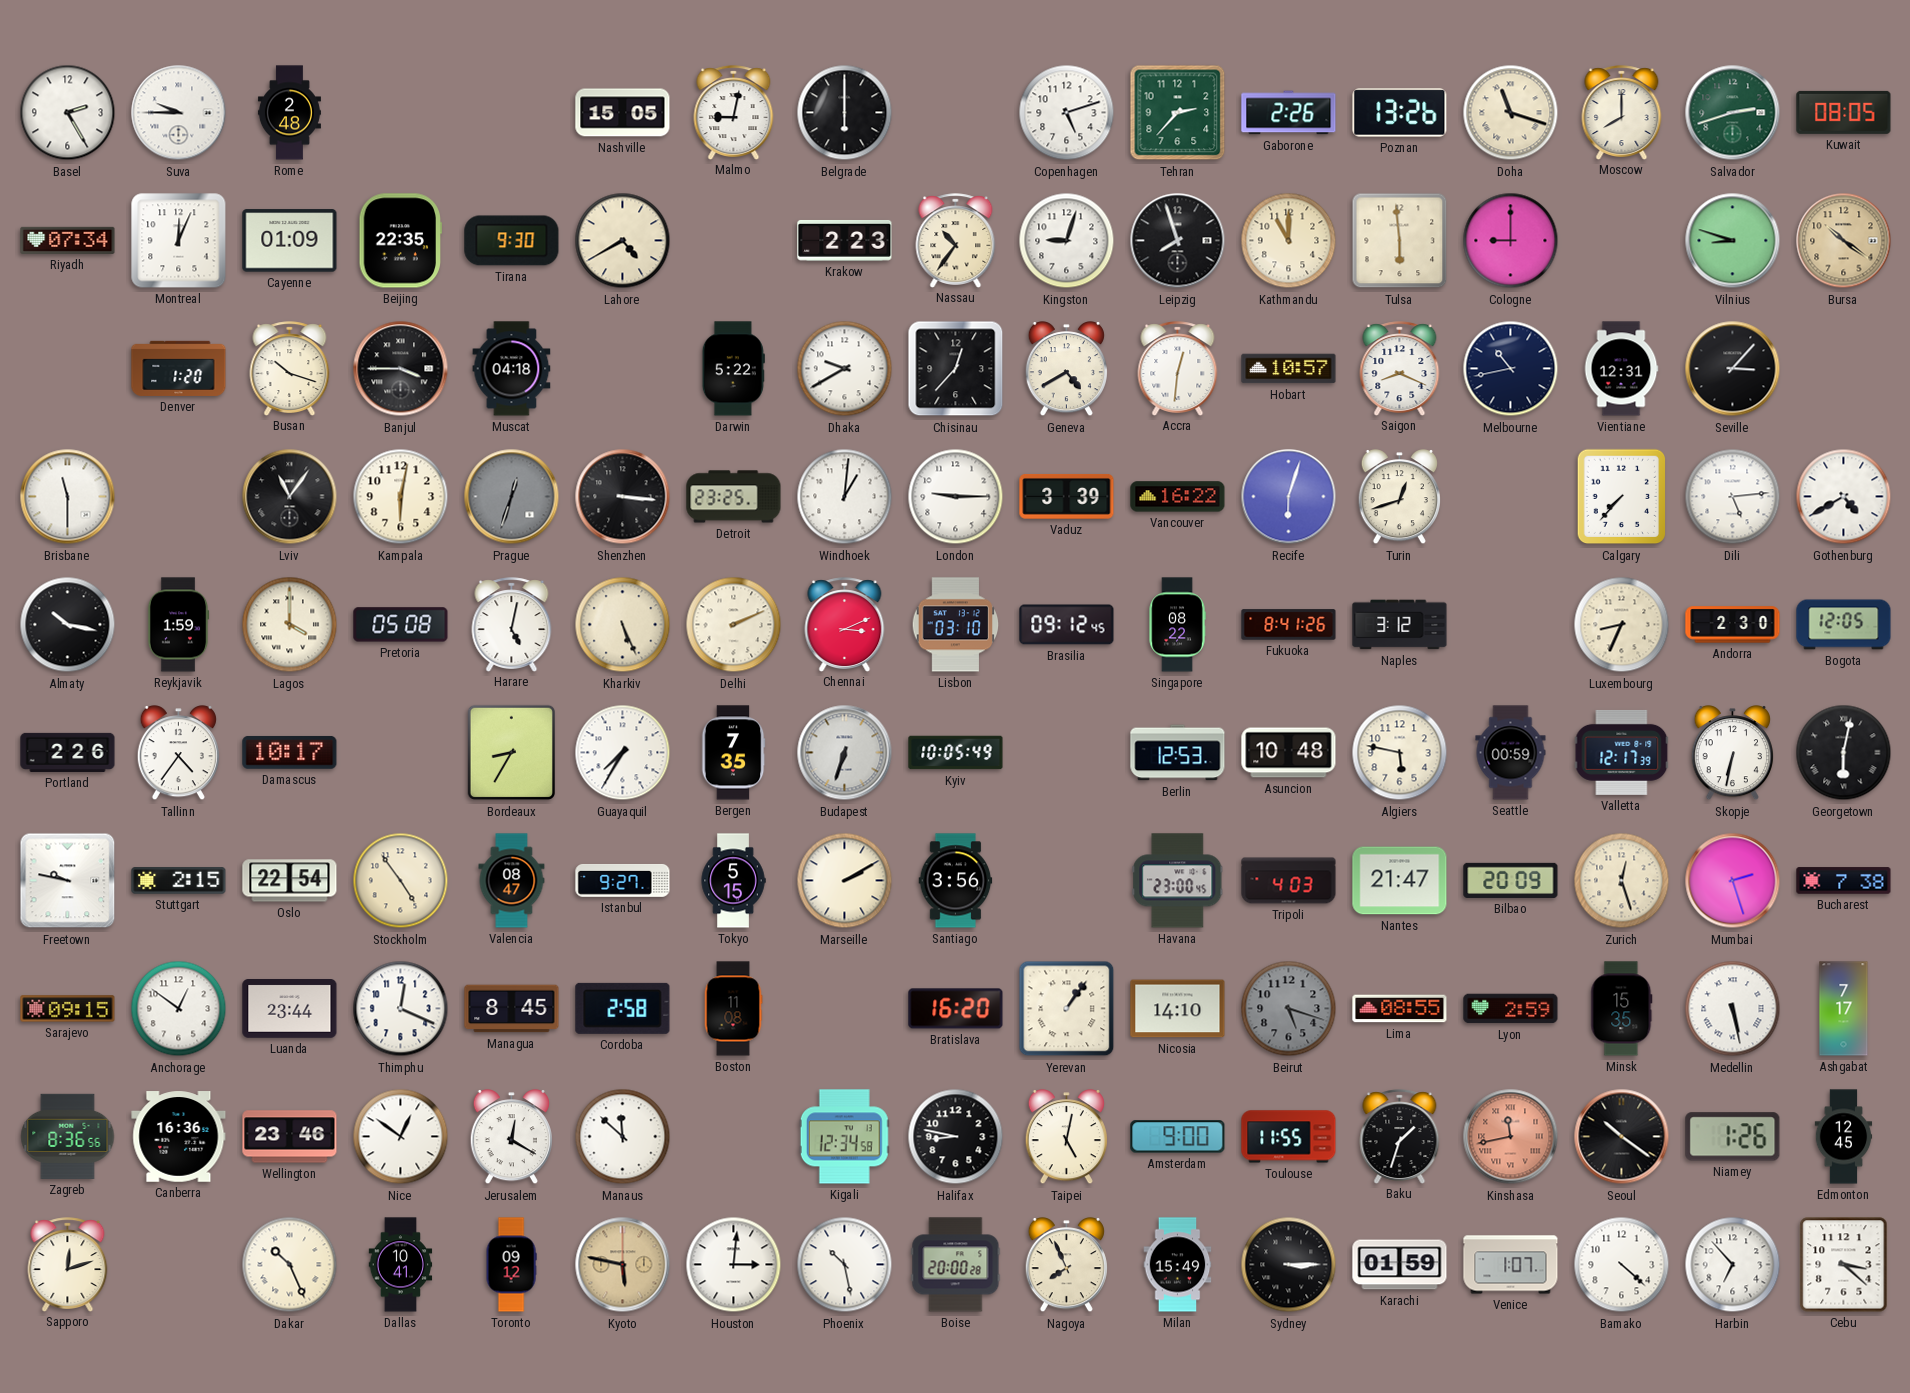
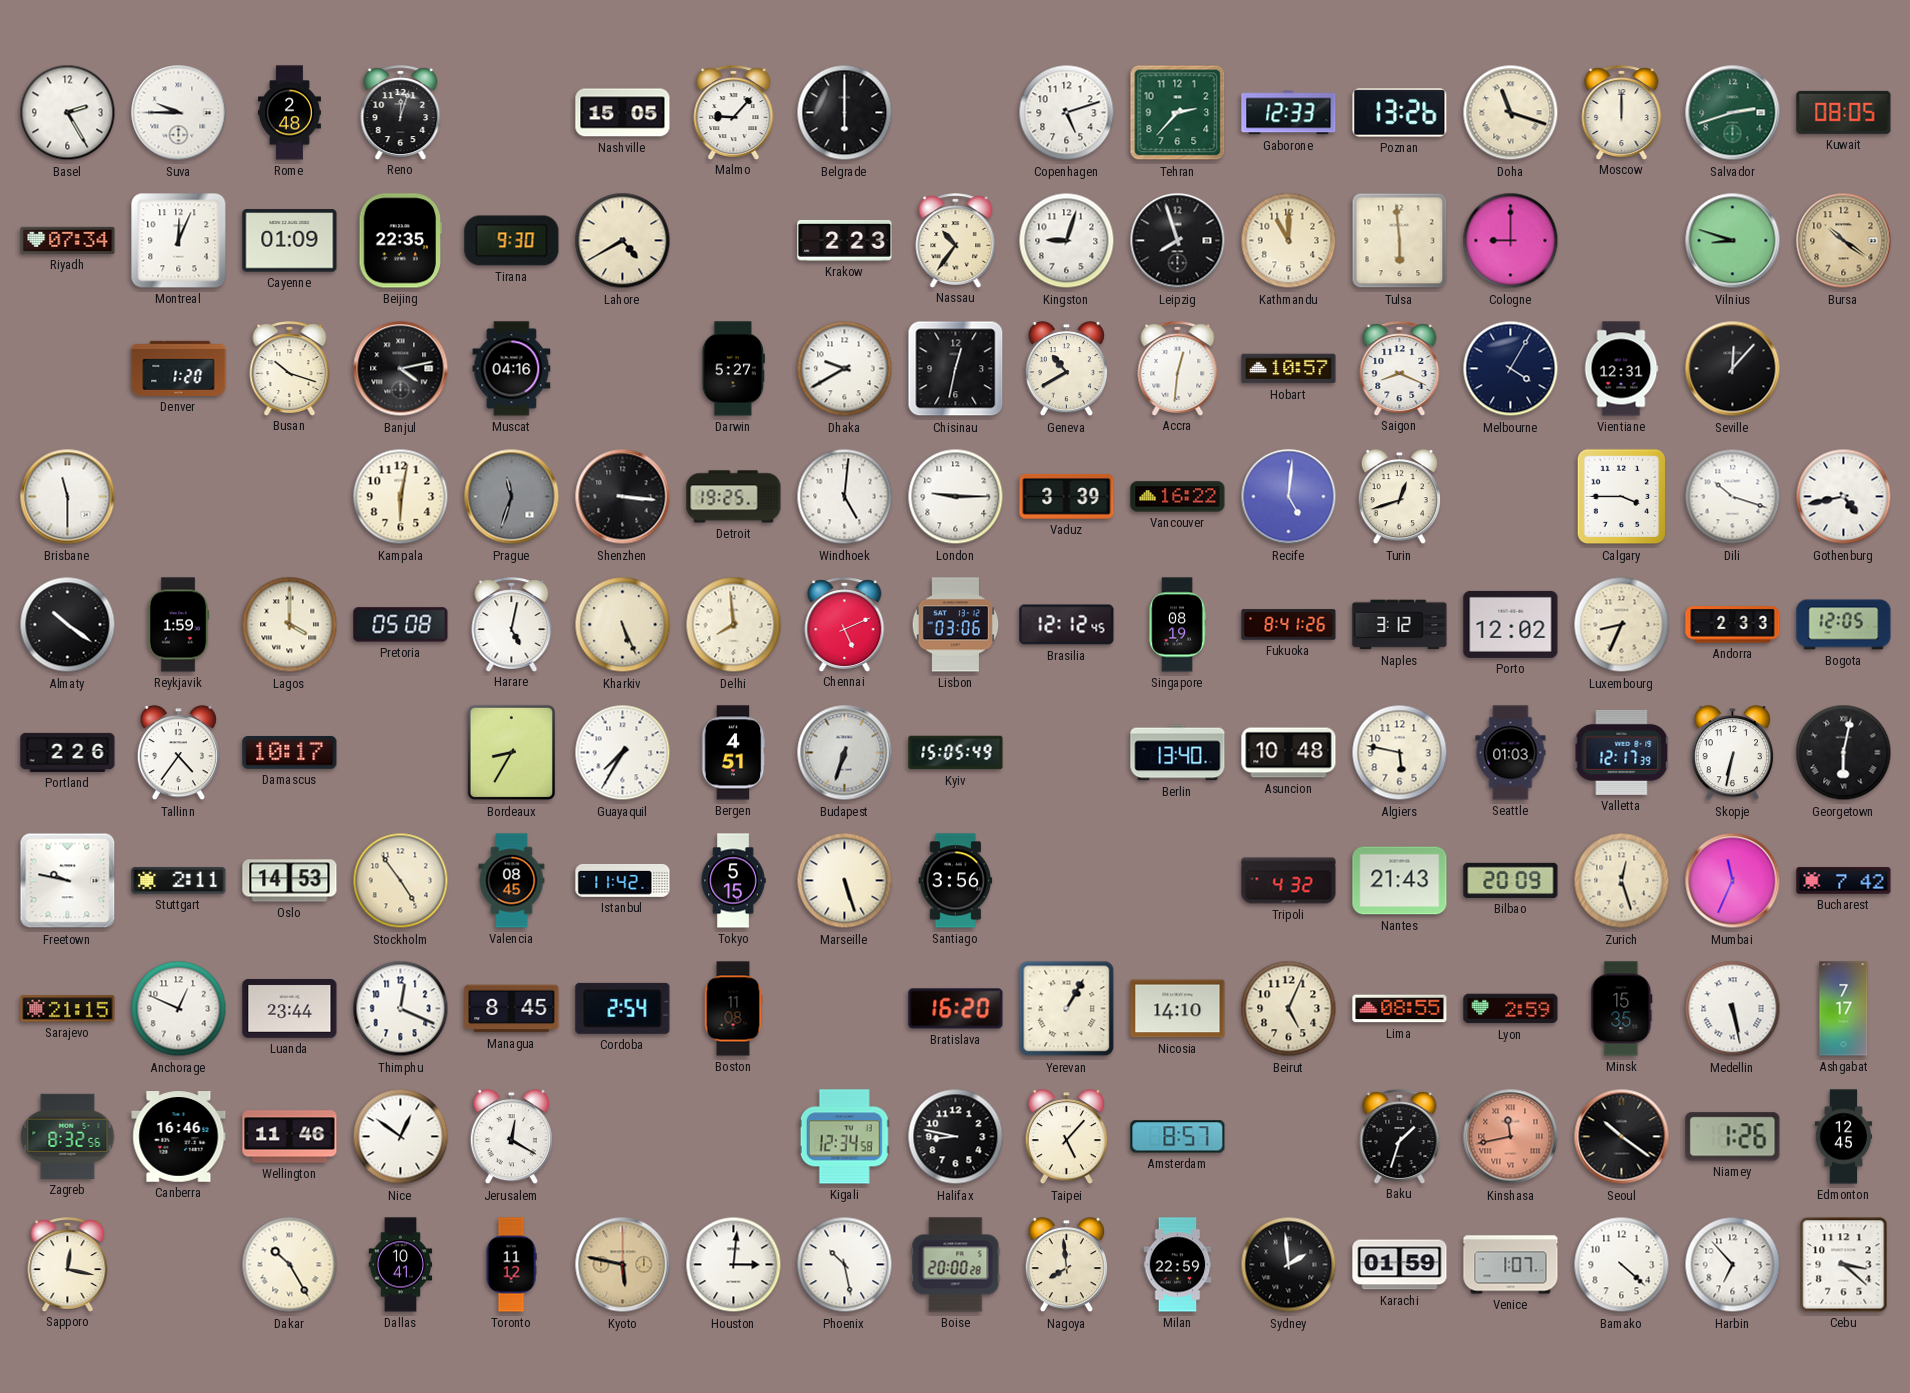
Reno: none -> 12:03
Malmo: 9:02 -> 9:07
Gaborone: 2:26 -> 12:33
Moscow: 8:00 -> 12:00
Banjul: 3:45 -> 4:13
Muscat: 04:18 -> 04:16
Darwin: 5:22 -> 5:27
Chisinau: 12:37 -> 12:32
Geneva: 4:40 -> 10:40
Melbourne: 10:43 -> 4:05
Seville: 3:07 -> 12:07
Lviv: 11:06 -> none
Prague: 12:33 -> 11:33
Detroit: 23:25 -> 19:25
Windhoek: 1:01 -> 5:01
Recife: 6:03 -> 5:01
Calgary: 7:37 -> 3:45
Dili: 5:14 -> 10:18
Gothenburg: 4:40 -> 4:43
Almaty: 10:17 -> 10:21
Delhi: 2:11 -> 7:59
Chennai: 3:11 -> 5:11
Lisbon: 03:10 -> 03:06
Brasilia: 09:12 -> 12:12
Singapore: 08:22 -> 08:19
Porto: none -> 12:02
Andorra: 2:30 -> 2:33
Bergen: 7:35 -> 4:51
Kyiv: 10:05 -> 15:05
Berlin: 12:53 -> 13:40
Seattle: 00:59 -> 01:03
Stuttgart: 2:15 -> 2:11
Oslo: 22:54 -> 14:53
Valencia: 08:47 -> 08:45
Istanbul: 9:27 -> 11:42
Marseille: 2:10 -> 5:27
Havana: 23:00 -> none
Tripoli: 4:03 -> 4:32
Nantes: 21:47 -> 21:43
Mumbai: 2:27 -> 11:34
Bucharest: 7:38 -> 7:42
Sarajevo: 09:15 -> 21:15
Anchorage: 12:51 -> 12:49
Cordoba: 2:58 -> 2:54
Yerevan: 1:06 -> 1:05
Beirut: 5:18 -> 5:04
Beirut dial: grey -> cream
Zagreb: 8:36 -> 8:32
Canberra: 16:36 -> 16:46
Wellington: 23:46 -> 11:46
Manaus: 11:52 -> none
Taipei: 5:02 -> 5:07
Amsterdam: 9:00 -> 8:57
Toulouse: 11:55 -> none
Sapporo: 12:12 -> 12:17
Dakar: 10:26 -> 10:25
Toronto: 09:12 -> 11:12
Nagoya: 7:56 -> 7:59
Milan: 15:49 -> 22:59
Sydney: 3:15 -> 1:59
